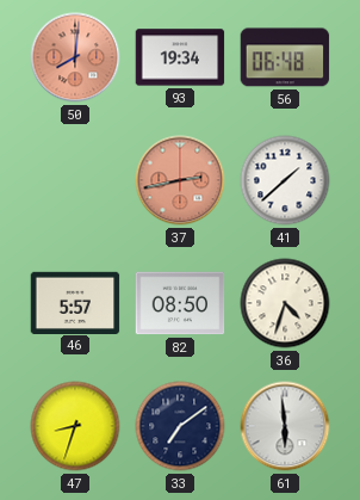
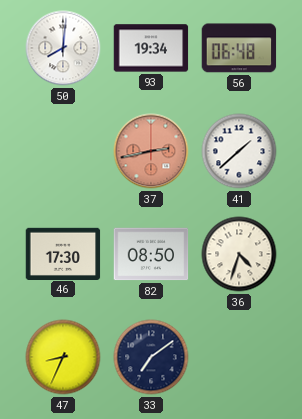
50 dial: salmon -> white
46: 5:57 -> 17:30
47: 8:33 -> 8:34
61: 5:59 -> none
